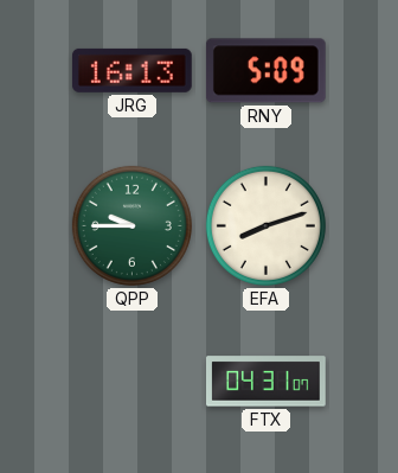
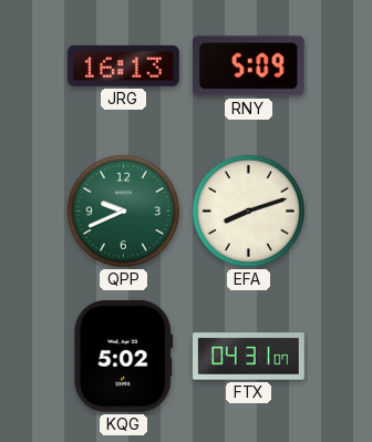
QPP: 9:45 -> 9:41
KQG: none -> 5:02
